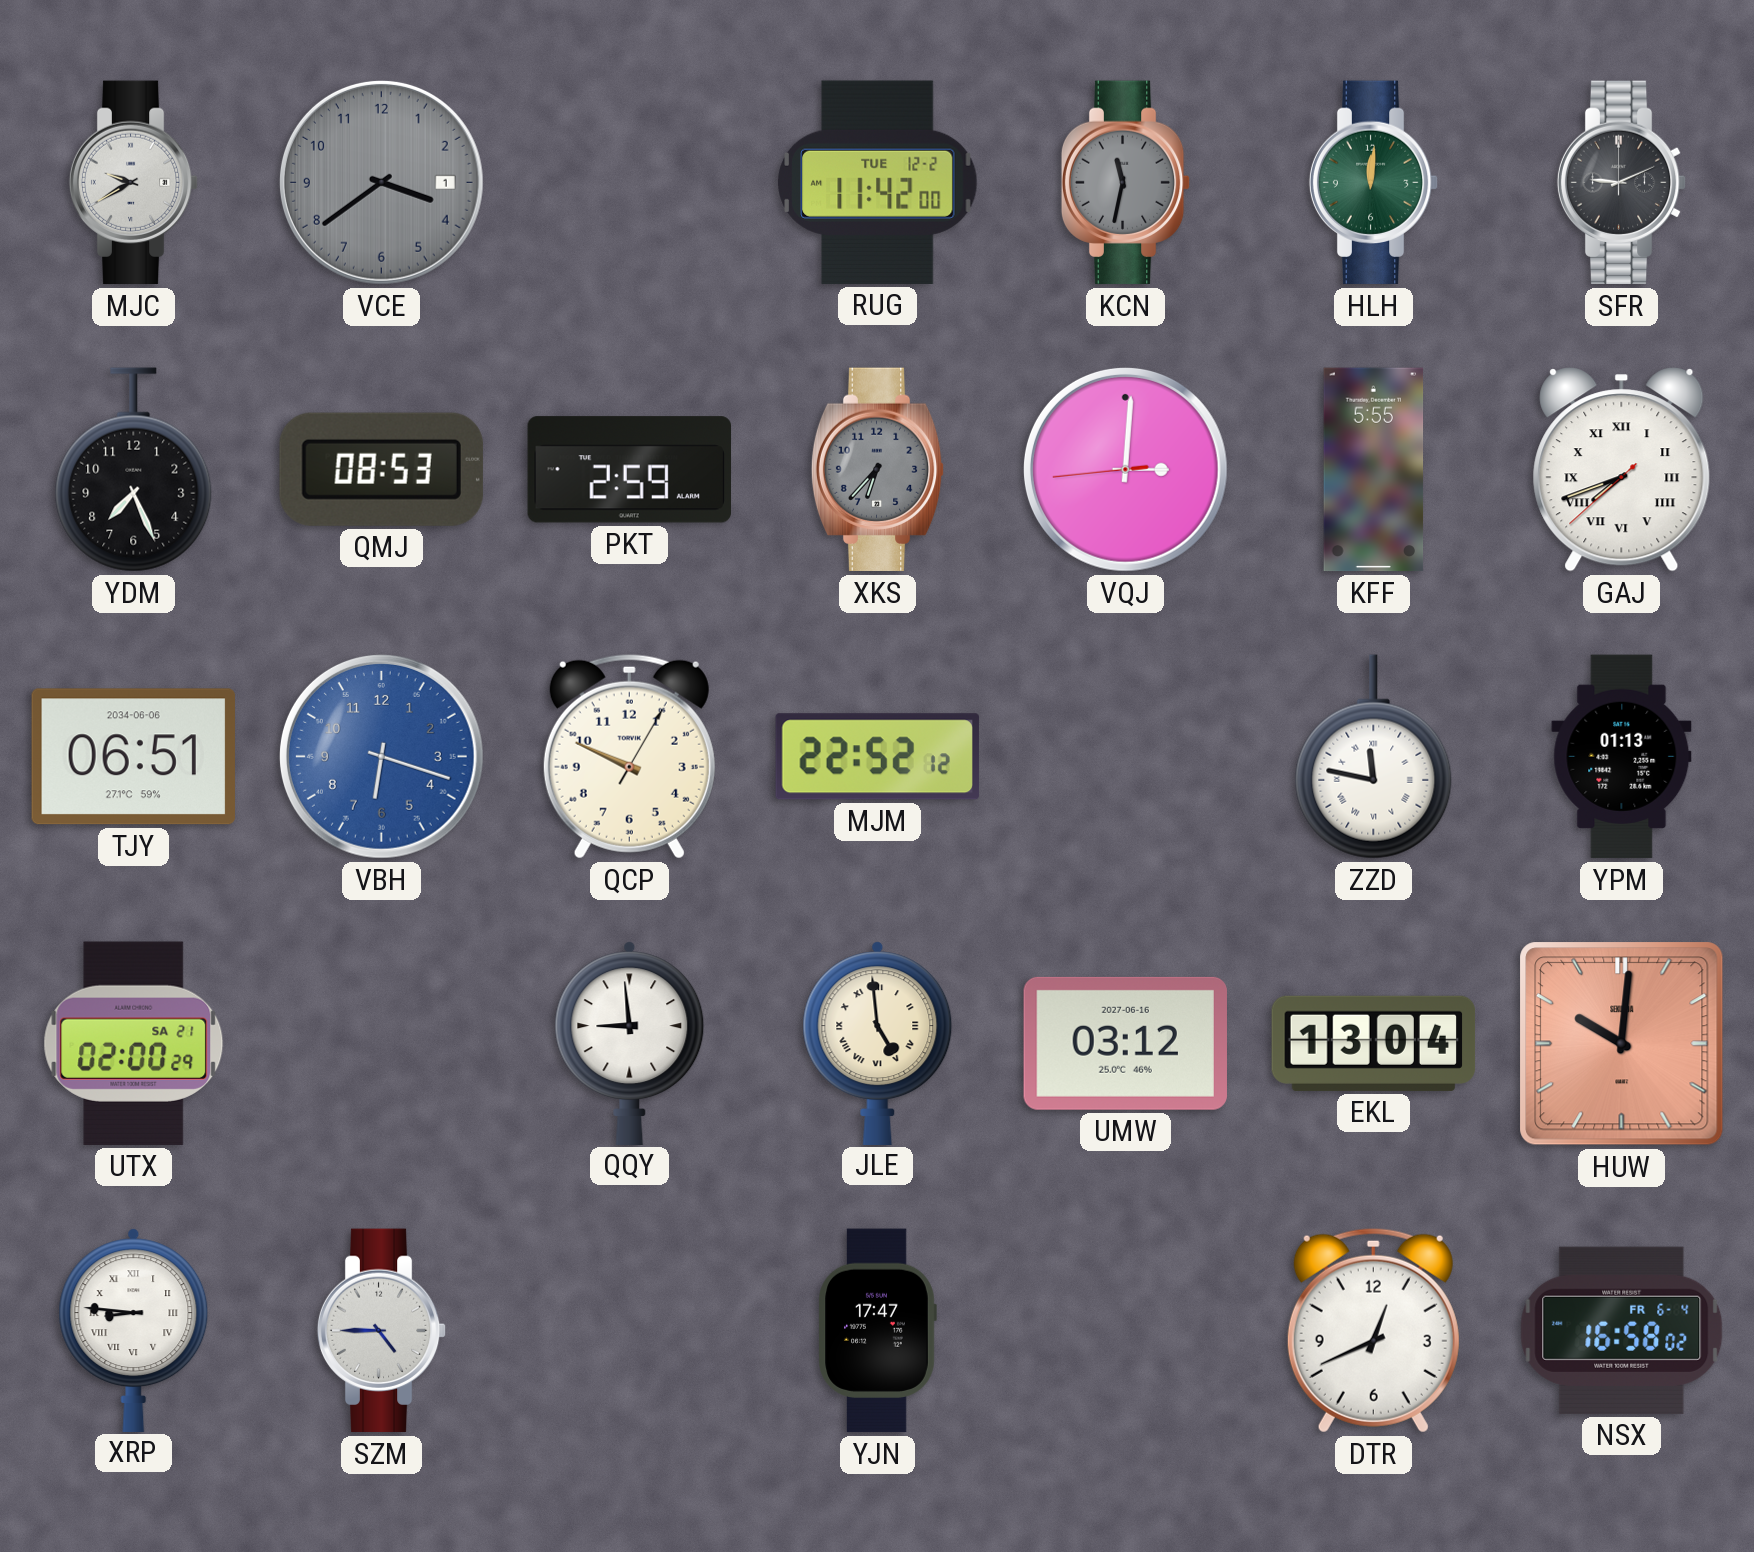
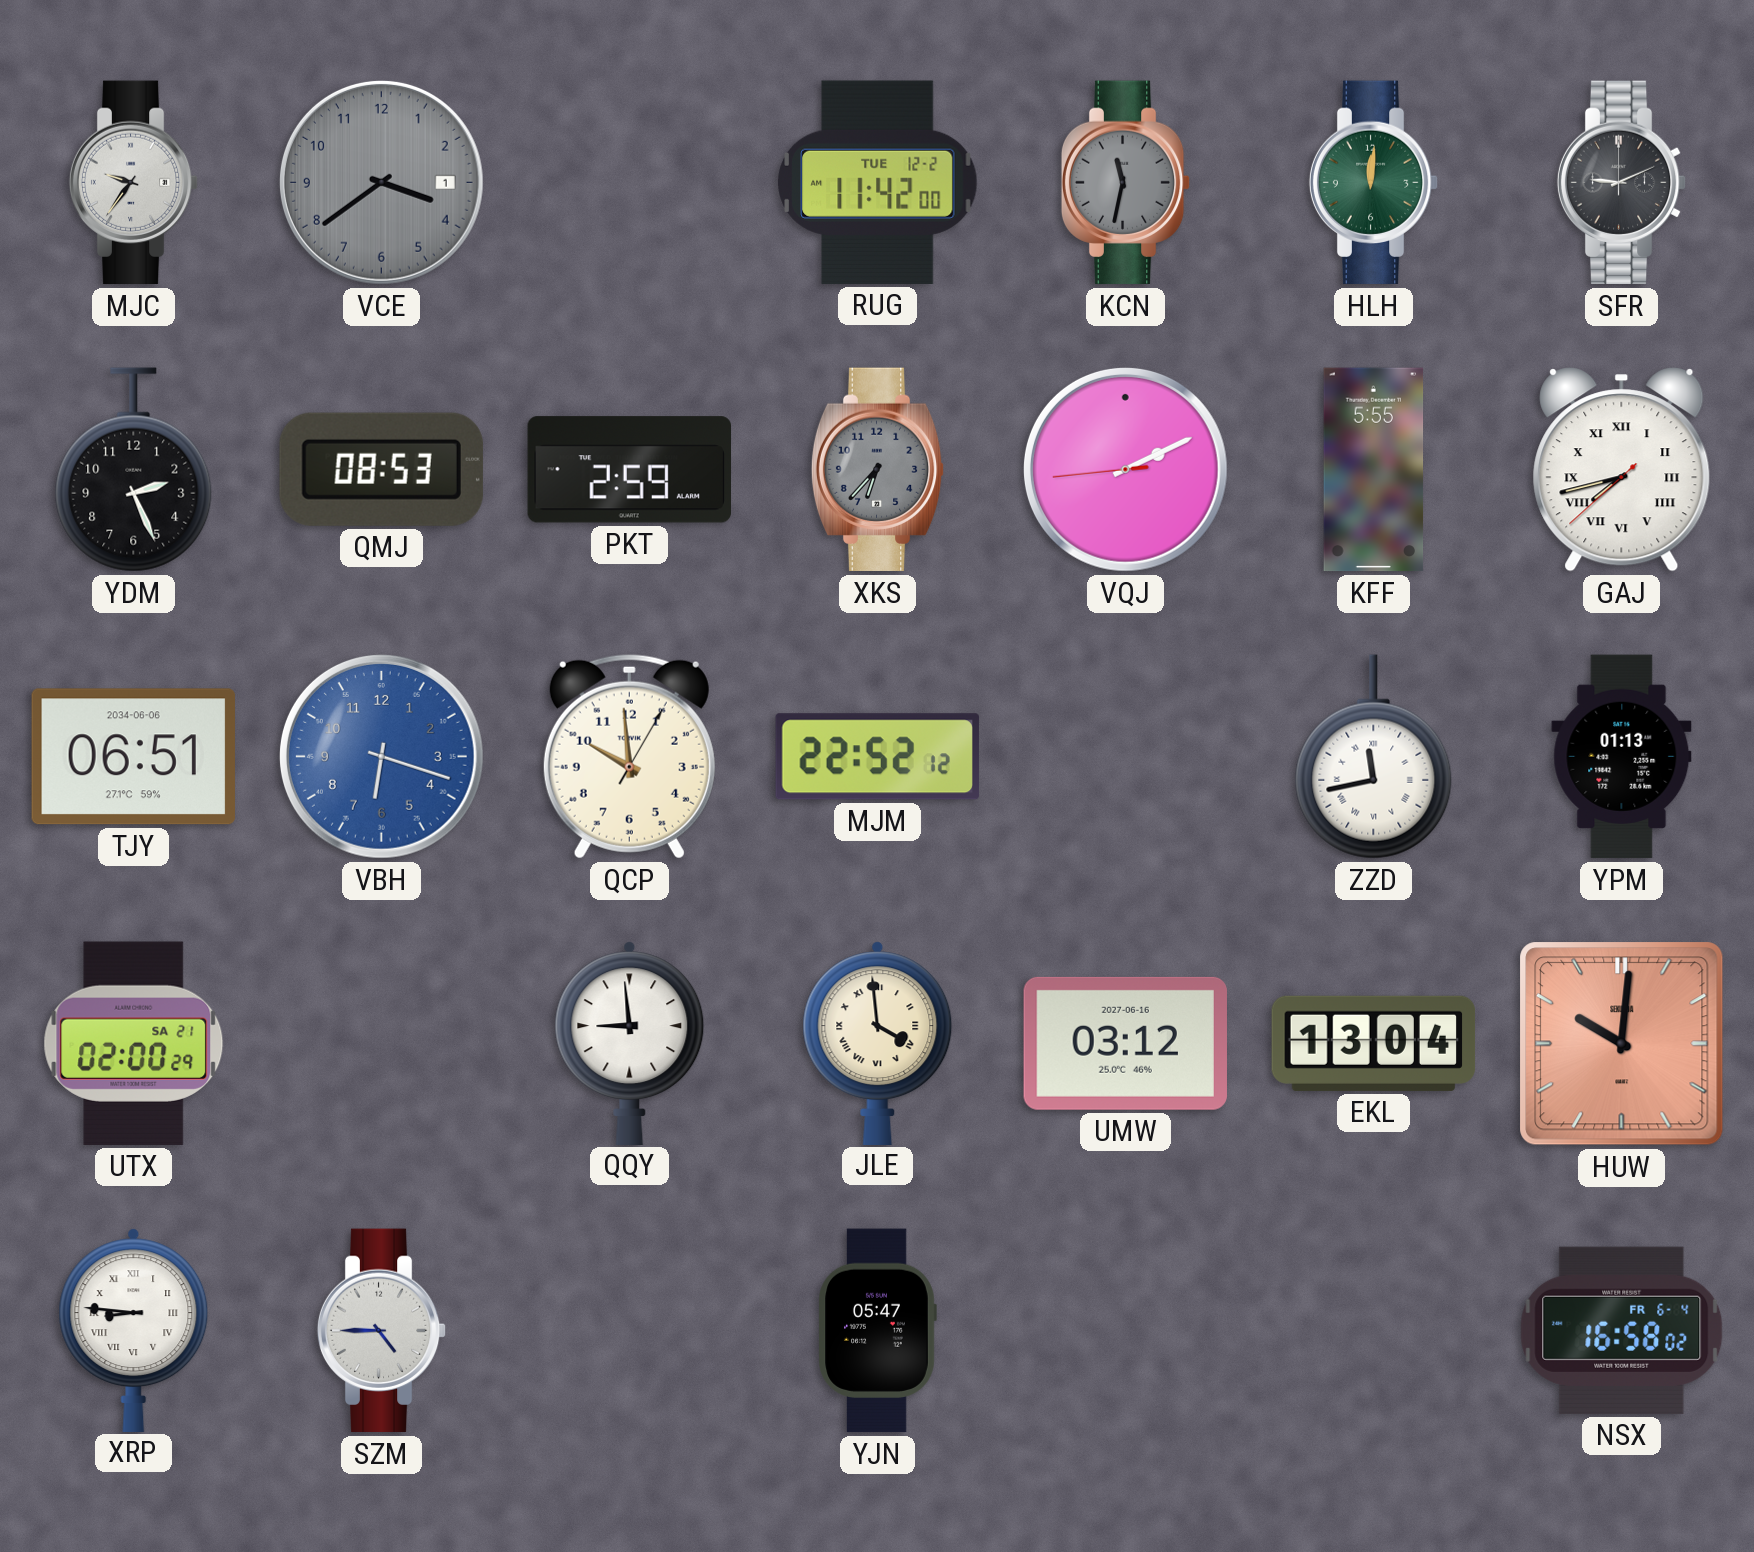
MJC: 9:40 -> 9:36
YDM: 7:26 -> 2:26
VQJ: 3:00 -> 2:10
GAJ: 7:41 -> 7:42
QCP: 9:49 -> 9:59
ZZD: 11:47 -> 11:43
JLE: 4:59 -> 3:59
YJN: 17:47 -> 05:47
DTR: 12:41 -> none
